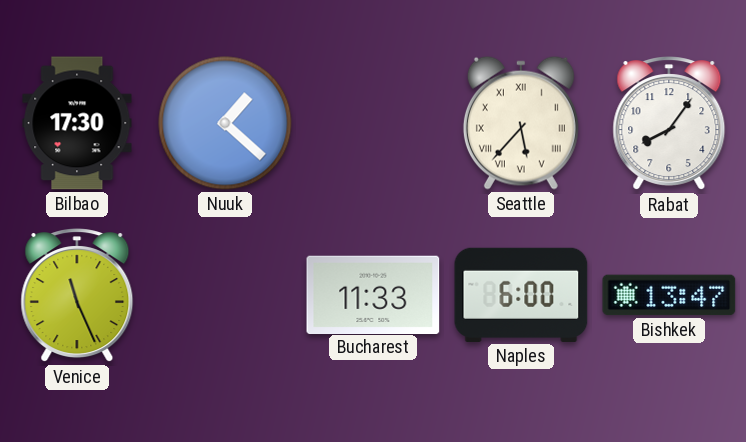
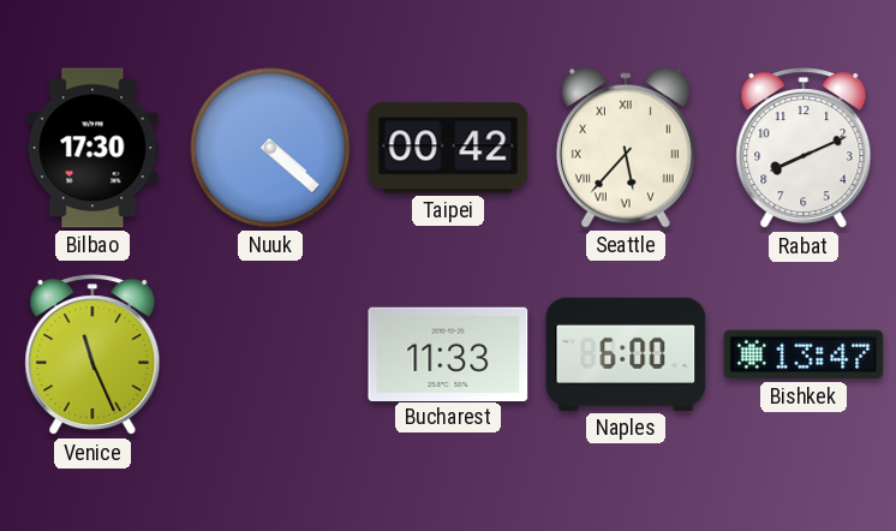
Nuuk: 1:22 -> 4:22
Taipei: none -> 00:42
Rabat: 8:06 -> 8:11
